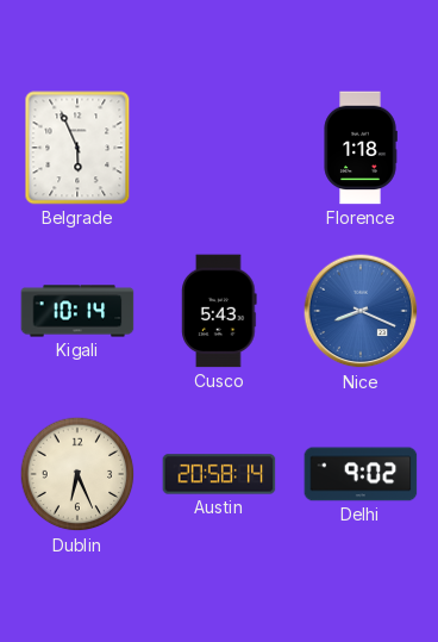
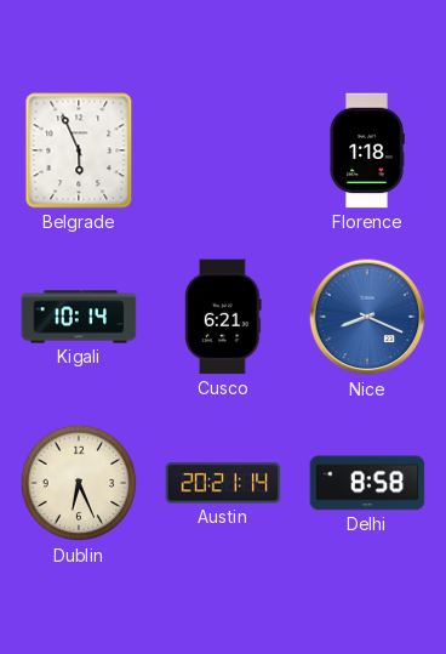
Cusco: 5:43 -> 6:21
Austin: 20:58 -> 20:21
Delhi: 9:02 -> 8:58
